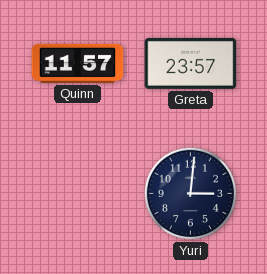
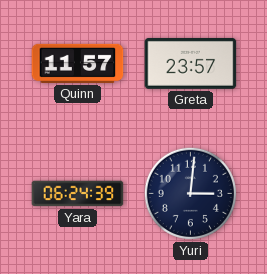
Yara: none -> 06:24
